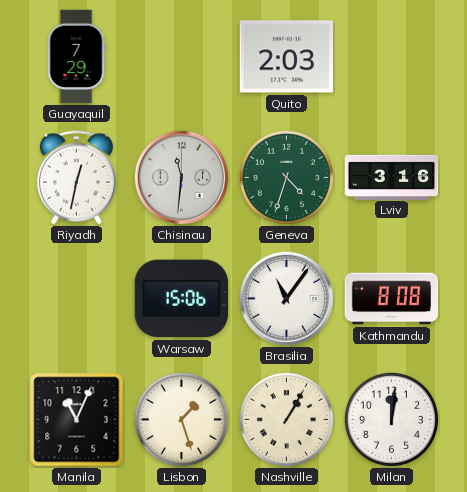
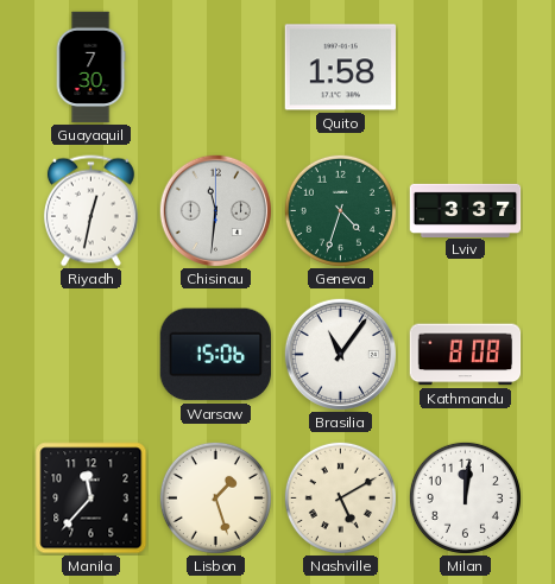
Guayaquil: 7:29 -> 7:30
Quito: 2:03 -> 1:58
Lviv: 3:16 -> 3:37
Manila: 11:04 -> 11:37
Nashville: 1:05 -> 5:10
